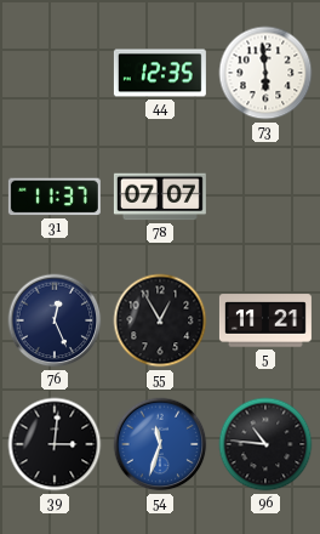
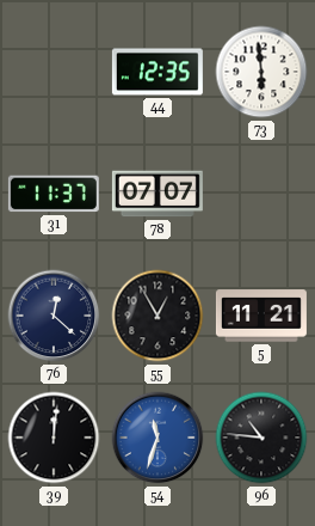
76: 12:26 -> 12:22
39: 3:01 -> 12:01
